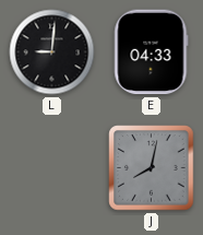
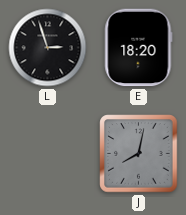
L: 9:01 -> 2:57
E: 04:33 -> 18:20
